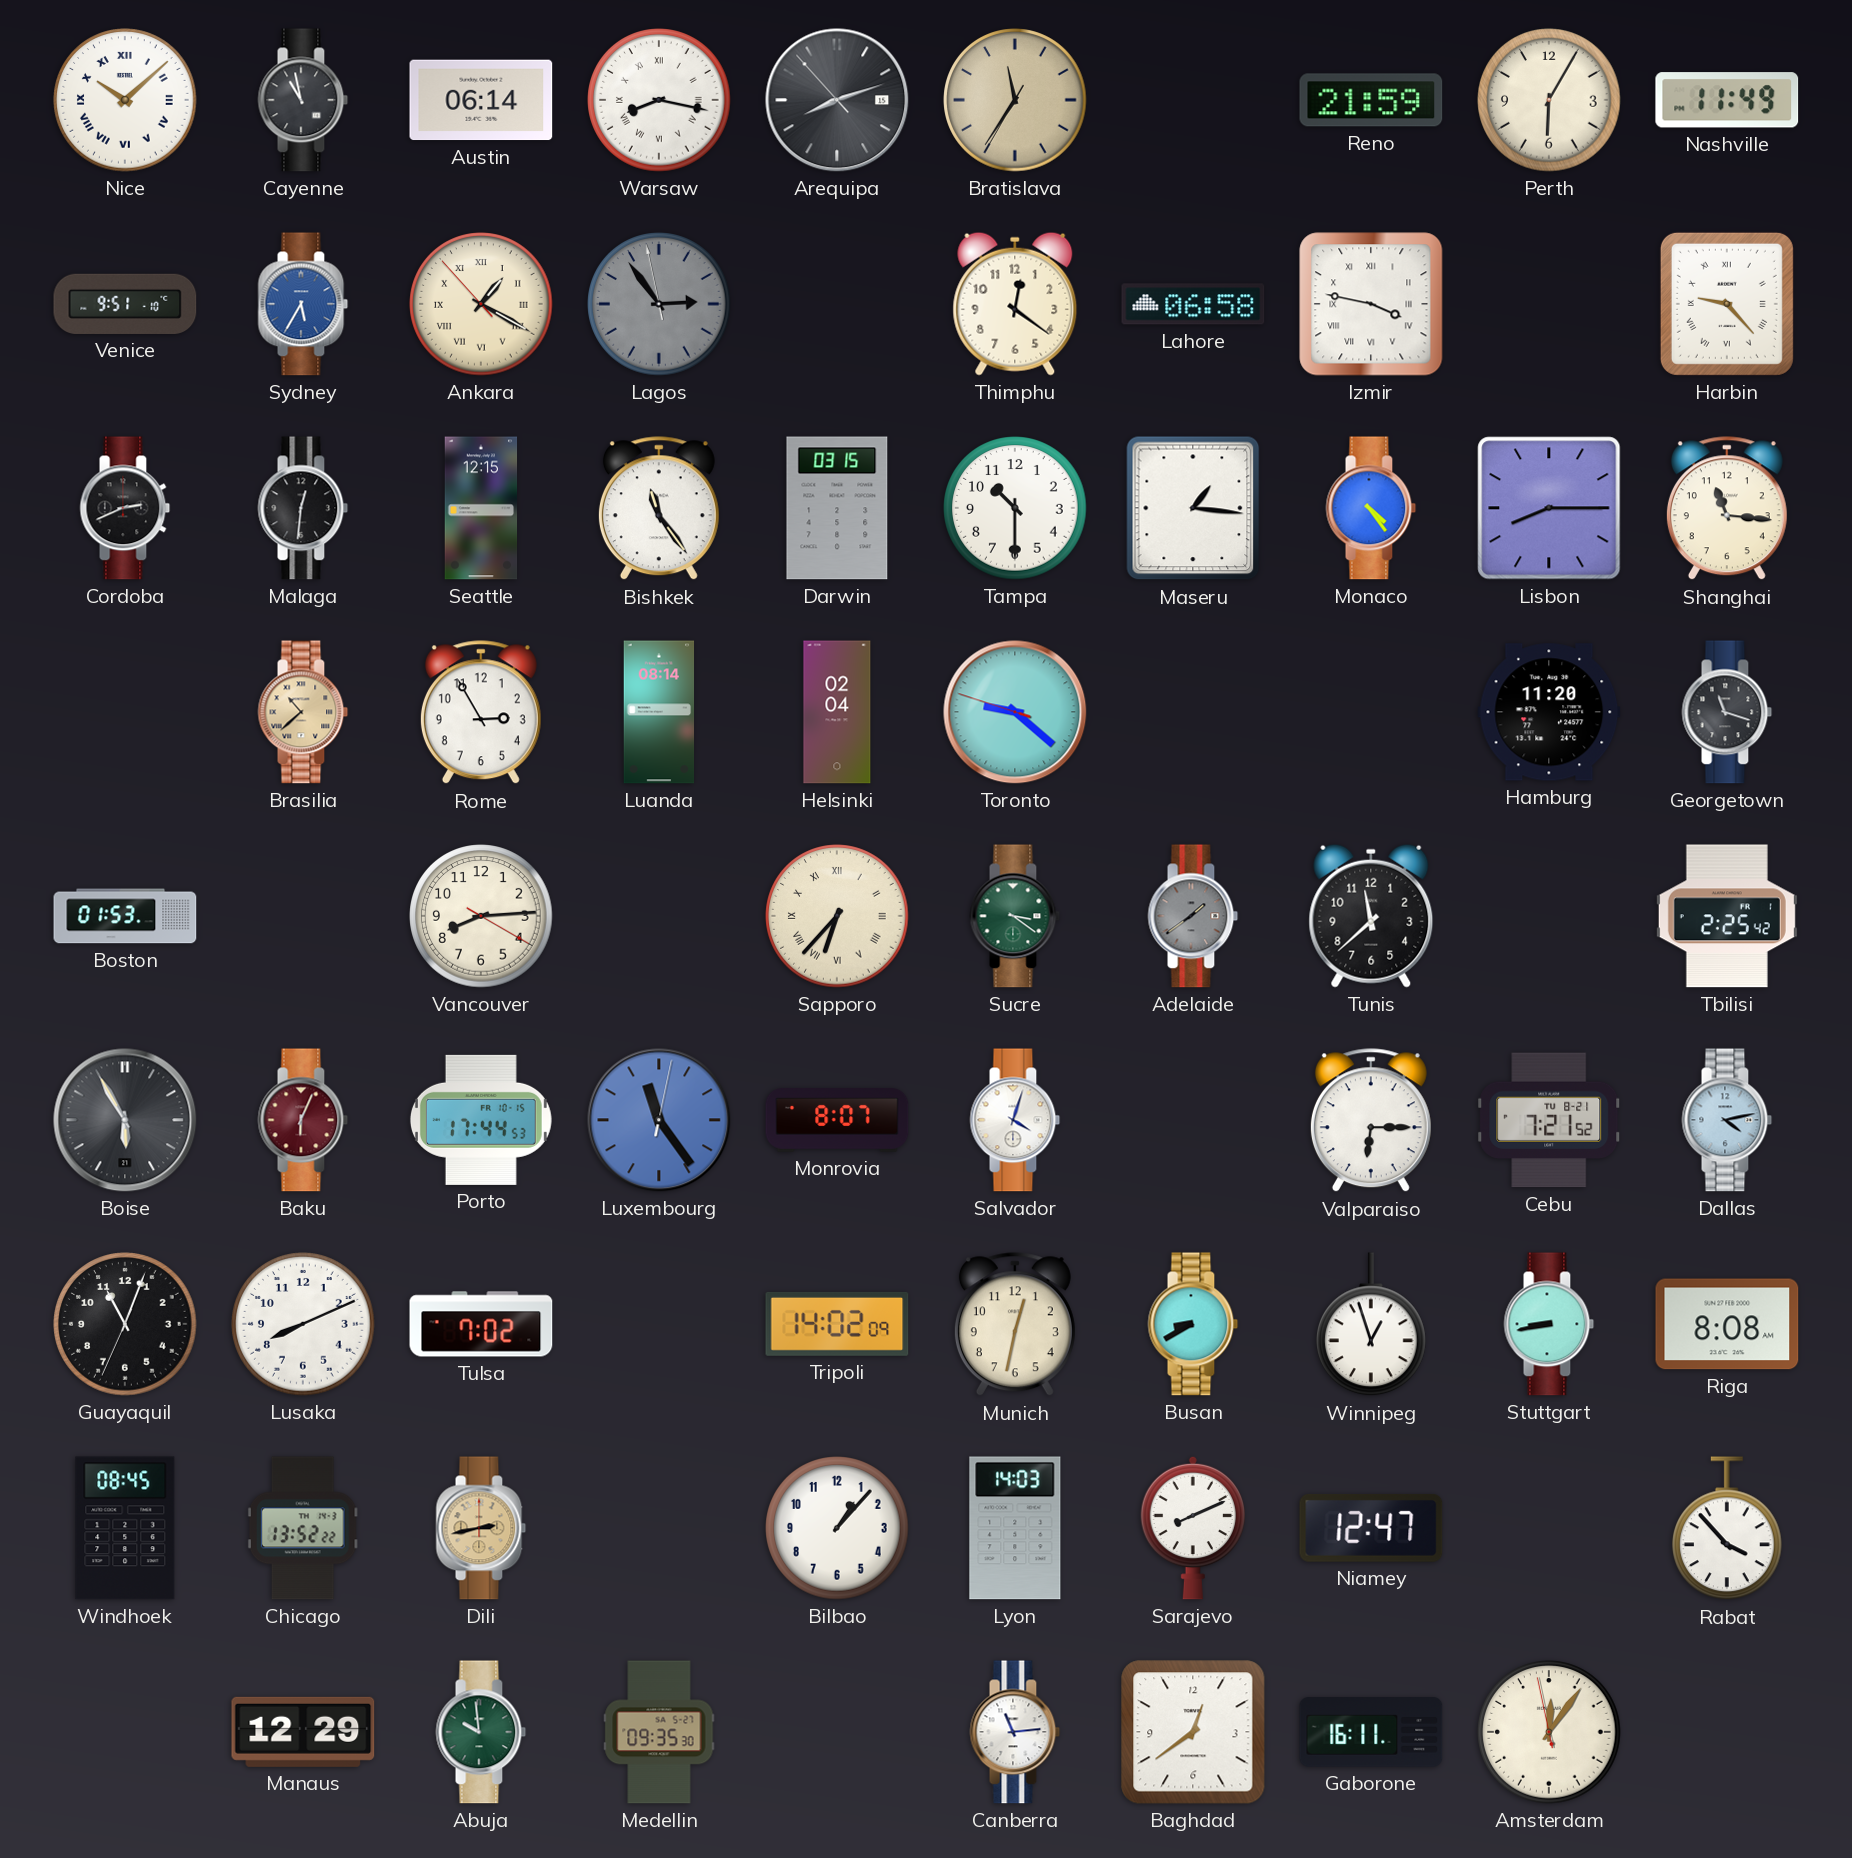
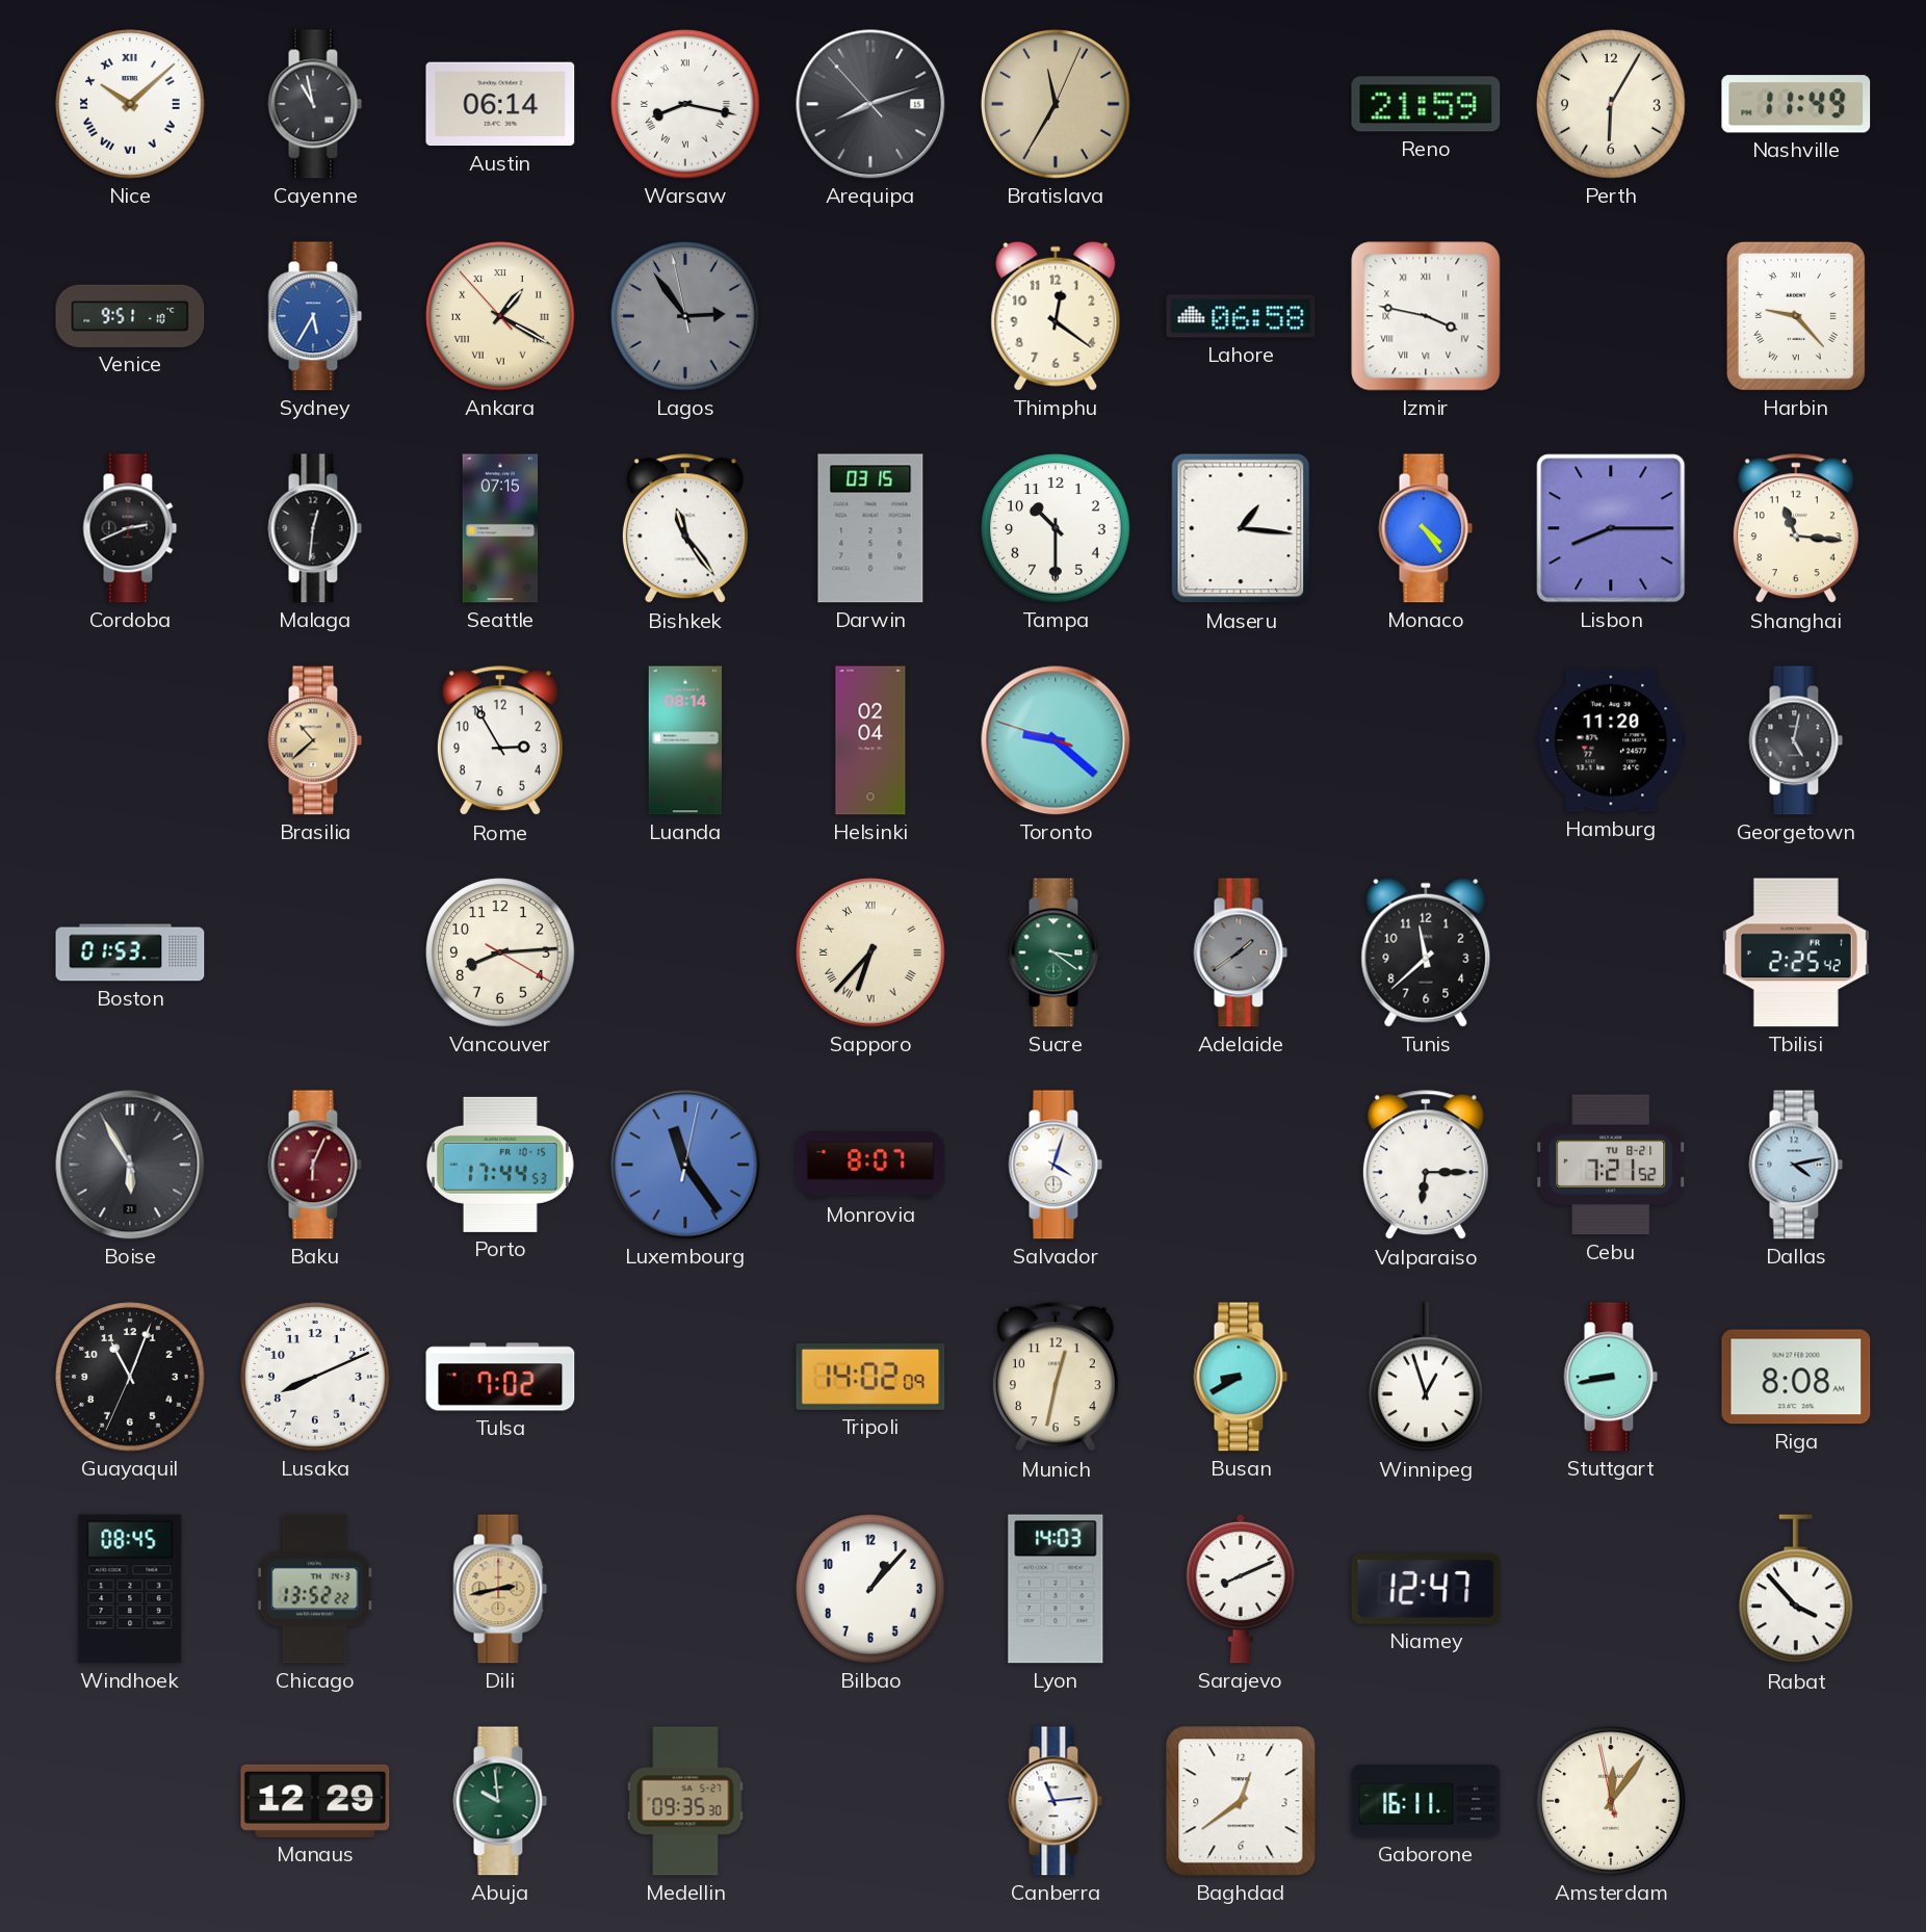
Bratislava: 11:35:35 -> 11:35:04
Seattle: 12:15 -> 07:15
Georgetown: 11:18 -> 5:02
